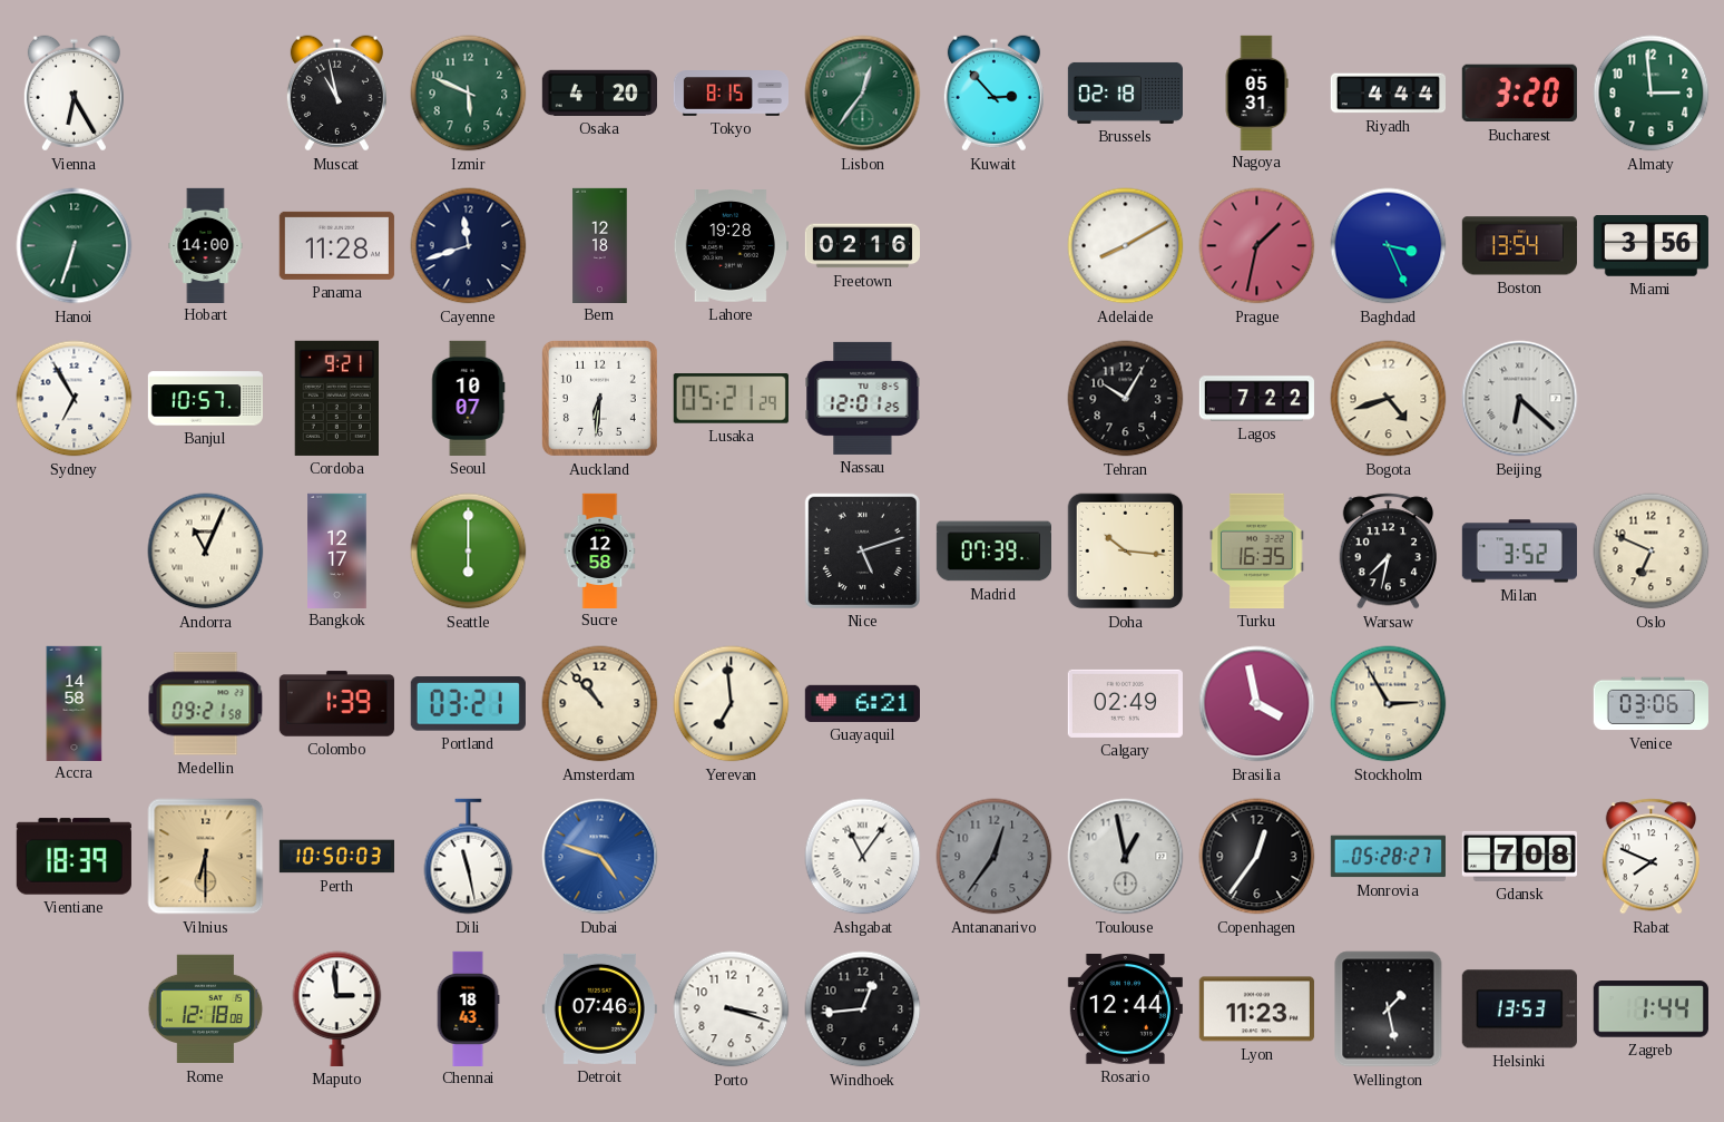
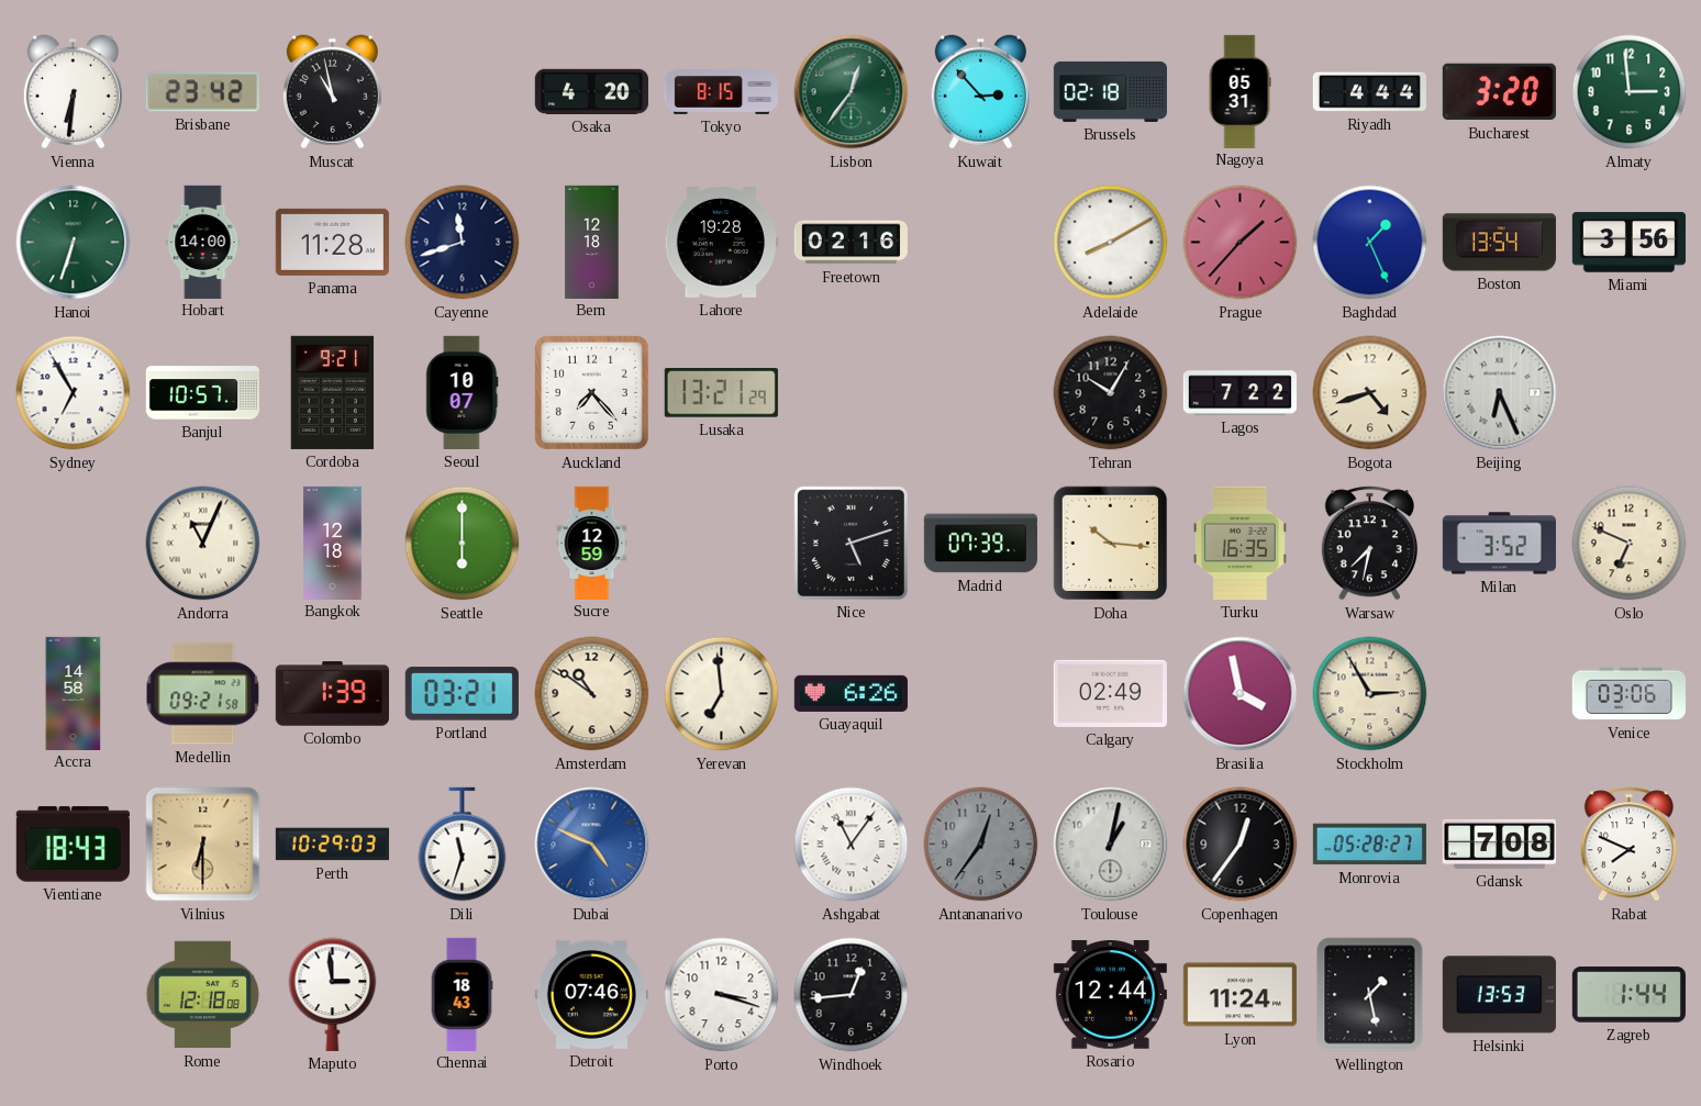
Vienna: 6:25 -> 6:31
Brisbane: none -> 23:42
Izmir: 5:49 -> none
Prague: 1:32 -> 1:37
Baghdad: 3:26 -> 1:26
Auckland: 6:31 -> 7:23
Lusaka: 05:21 -> 13:21
Nassau: 12:01 -> none
Beijing: 6:22 -> 6:26
Bangkok: 12:17 -> 12:18
Sucre: 12:58 -> 12:59
Amsterdam: 10:53 -> 10:51
Guayaquil: 6:21 -> 6:26
Vientiane: 18:39 -> 18:43
Perth: 10:50 -> 10:29
Dili: 11:28 -> 11:33
Dubai: 4:48 -> 4:49
Toulouse: 12:58 -> 1:02
Lyon: 11:23 -> 11:24
